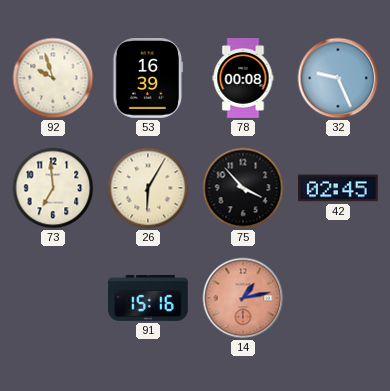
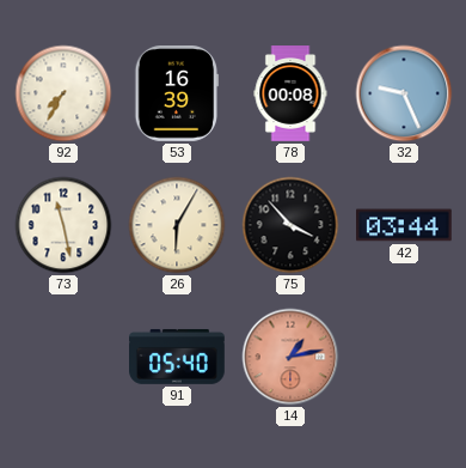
92: 9:57 -> 7:35
73: 6:59 -> 11:28
42: 02:45 -> 03:44
91: 15:16 -> 05:40
